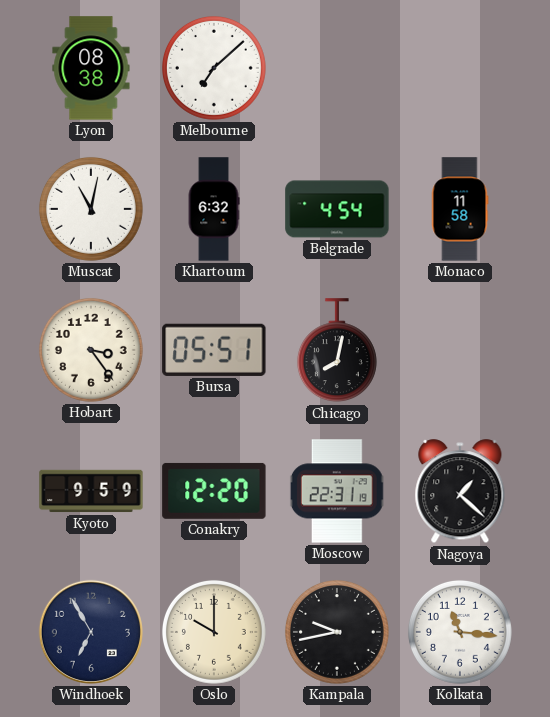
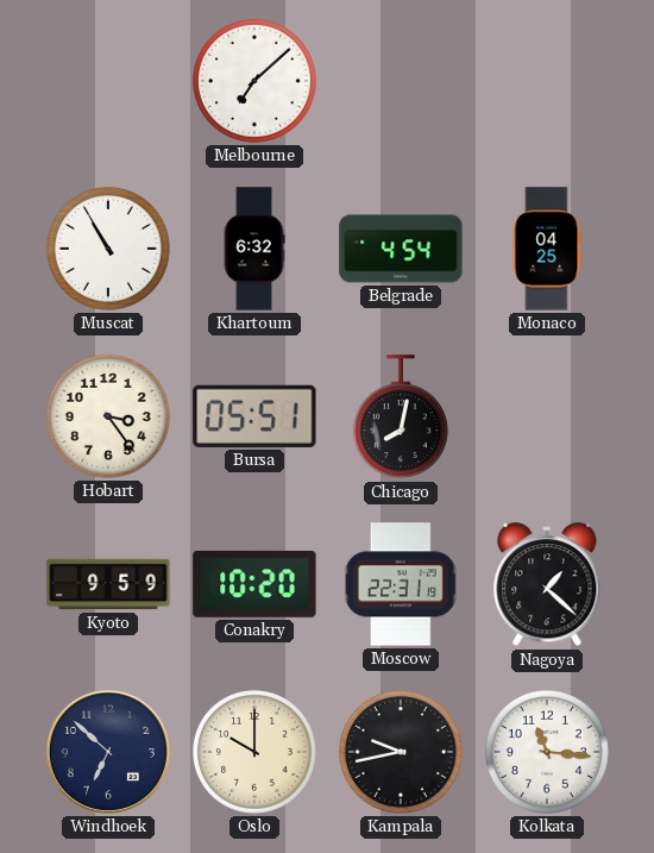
Lyon: 08:38 -> none
Muscat: 11:02 -> 10:55
Monaco: 11:58 -> 04:25
Conakry: 12:20 -> 10:20
Windhoek: 6:55 -> 6:52
